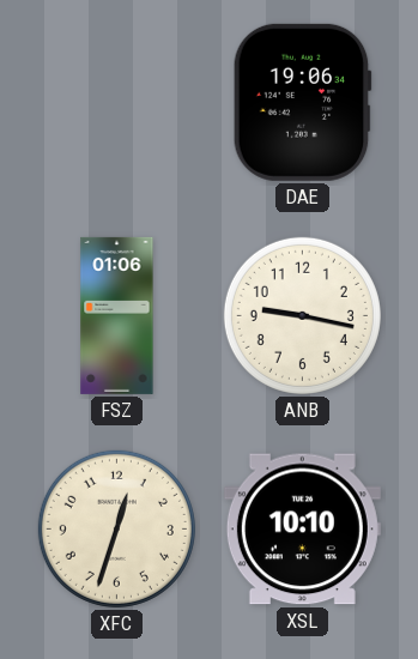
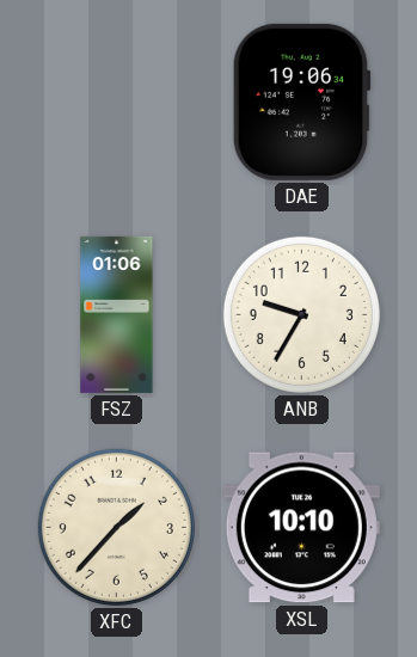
ANB: 9:17 -> 9:35
XFC: 12:33 -> 1:37
